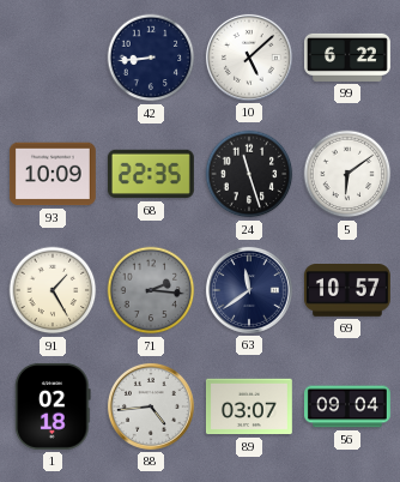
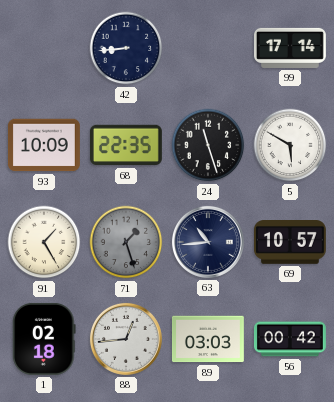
10: 5:08 -> none
99: 6:22 -> 17:14
5: 6:09 -> 5:50
71: 2:16 -> 1:27
63: 11:39 -> 10:44
88: 4:44 -> 12:44
89: 03:07 -> 03:03
56: 09:04 -> 00:42
